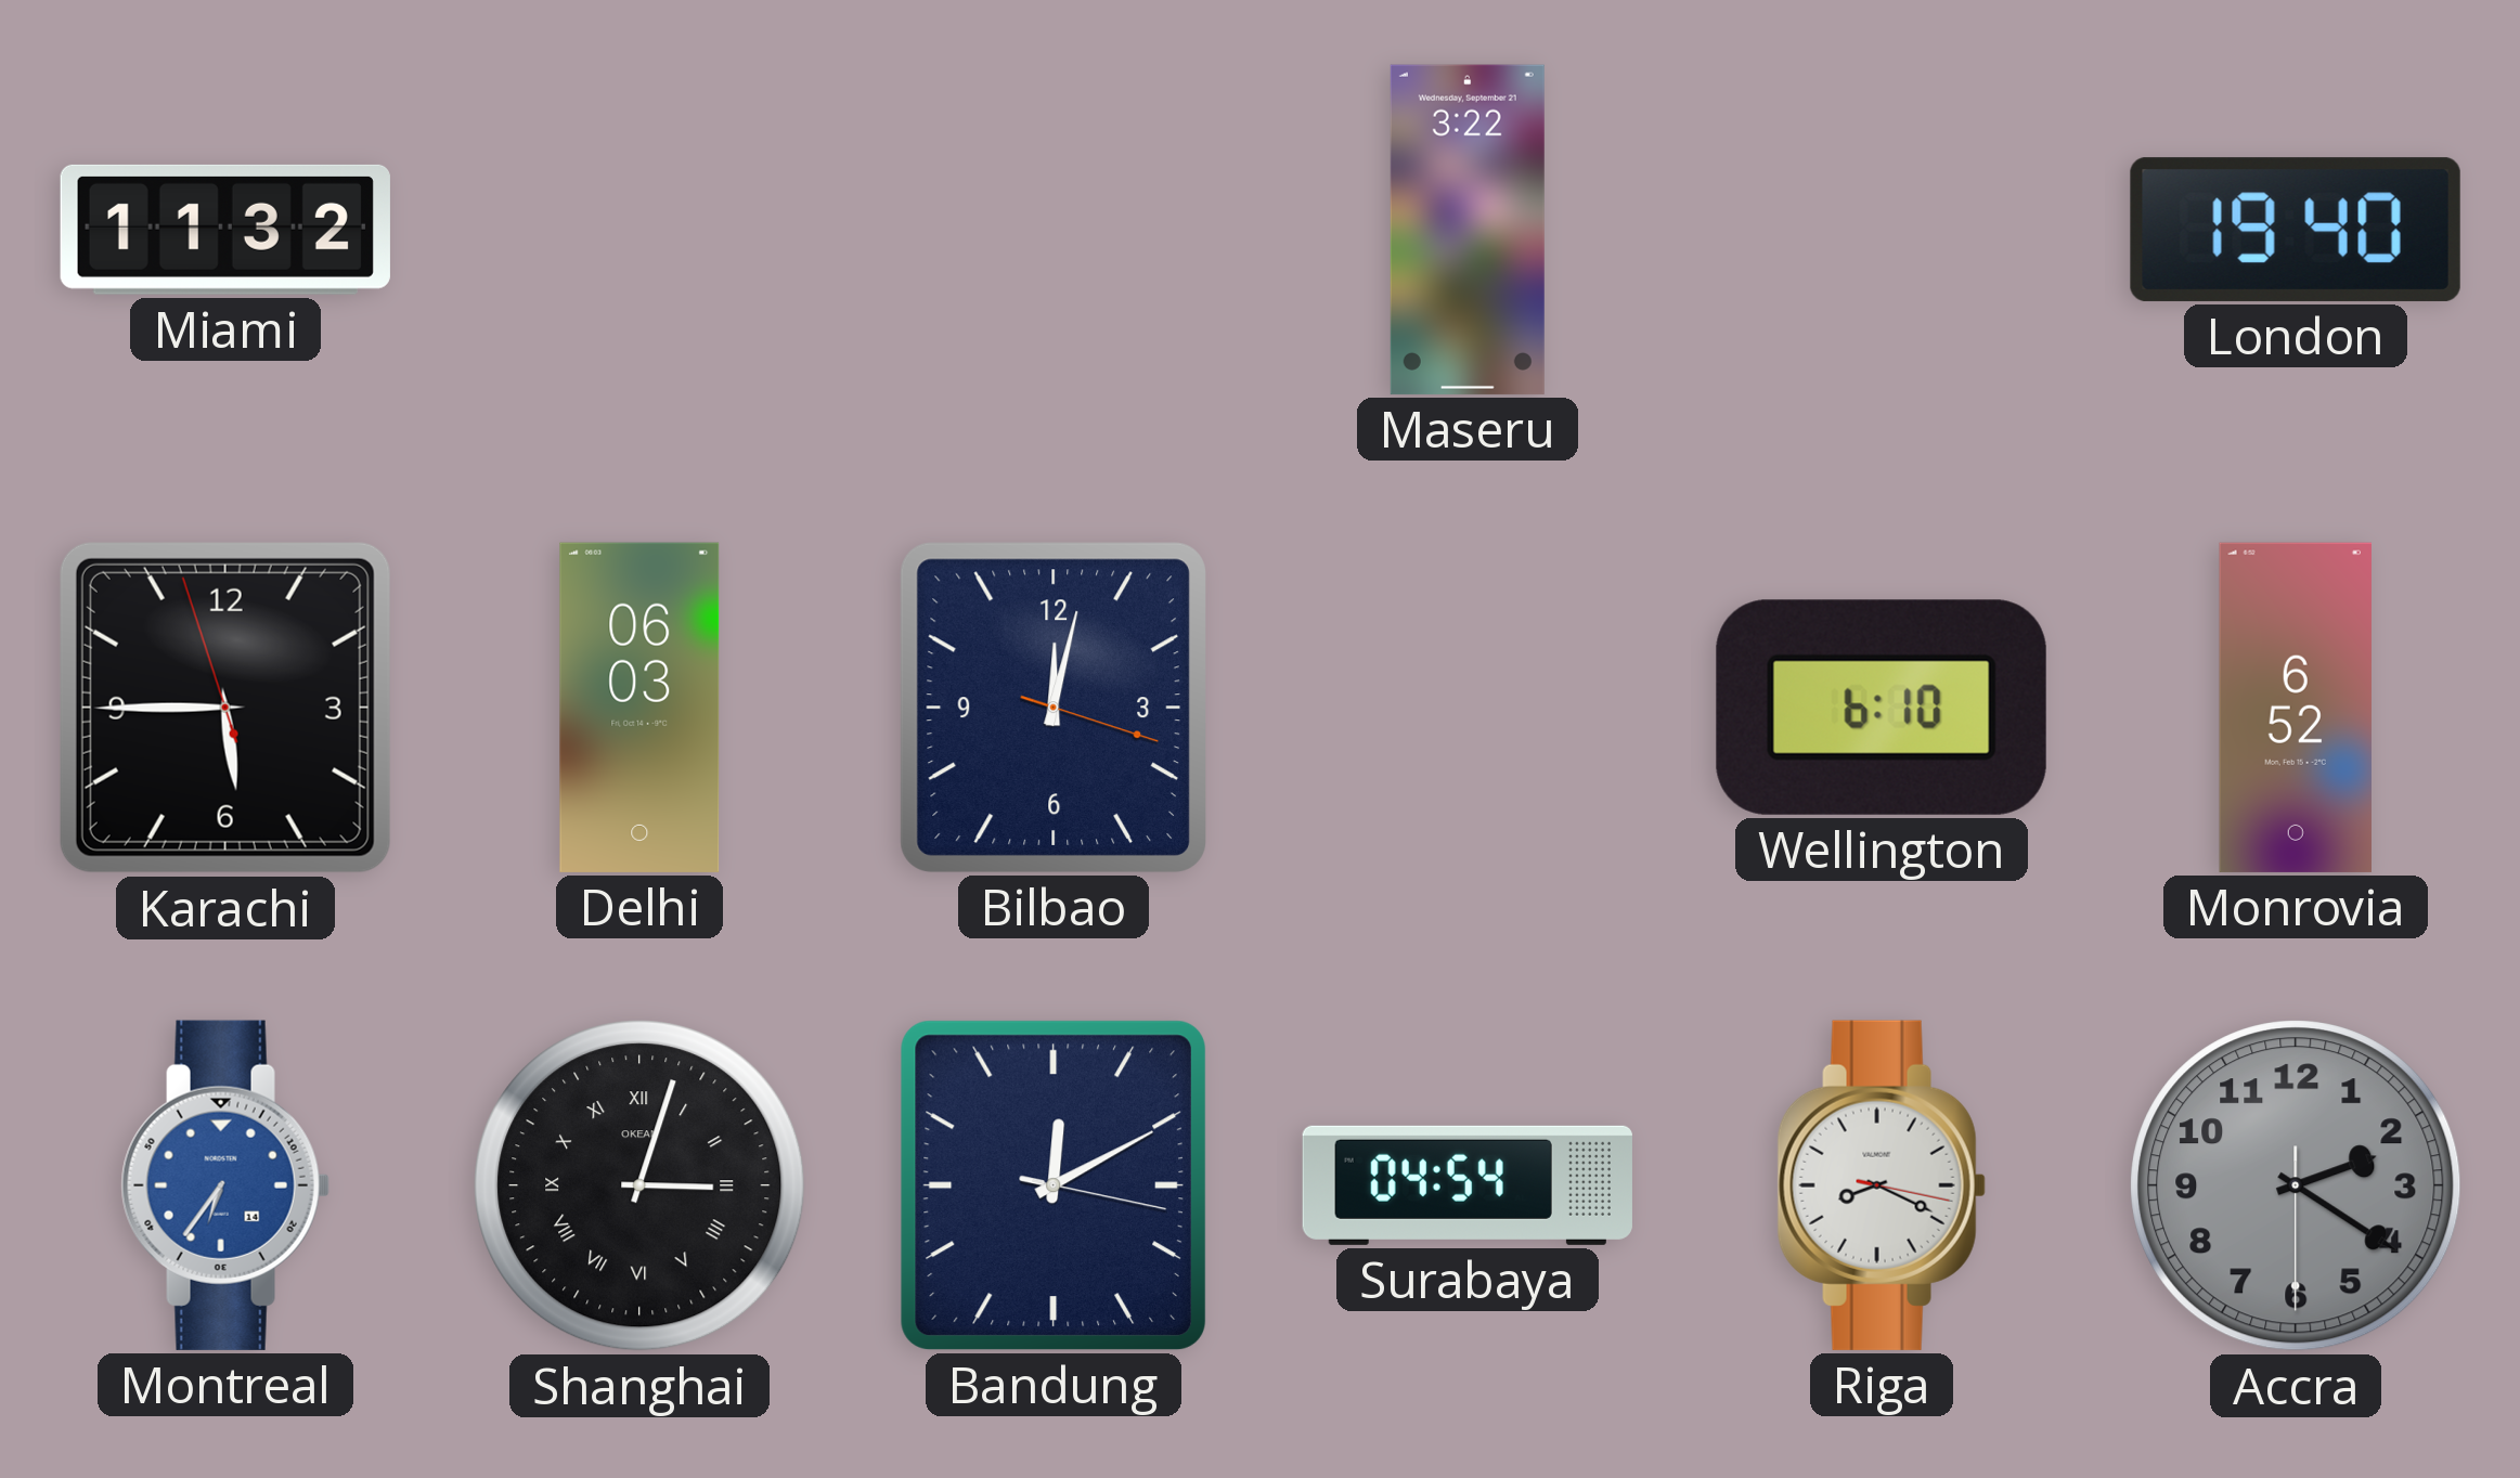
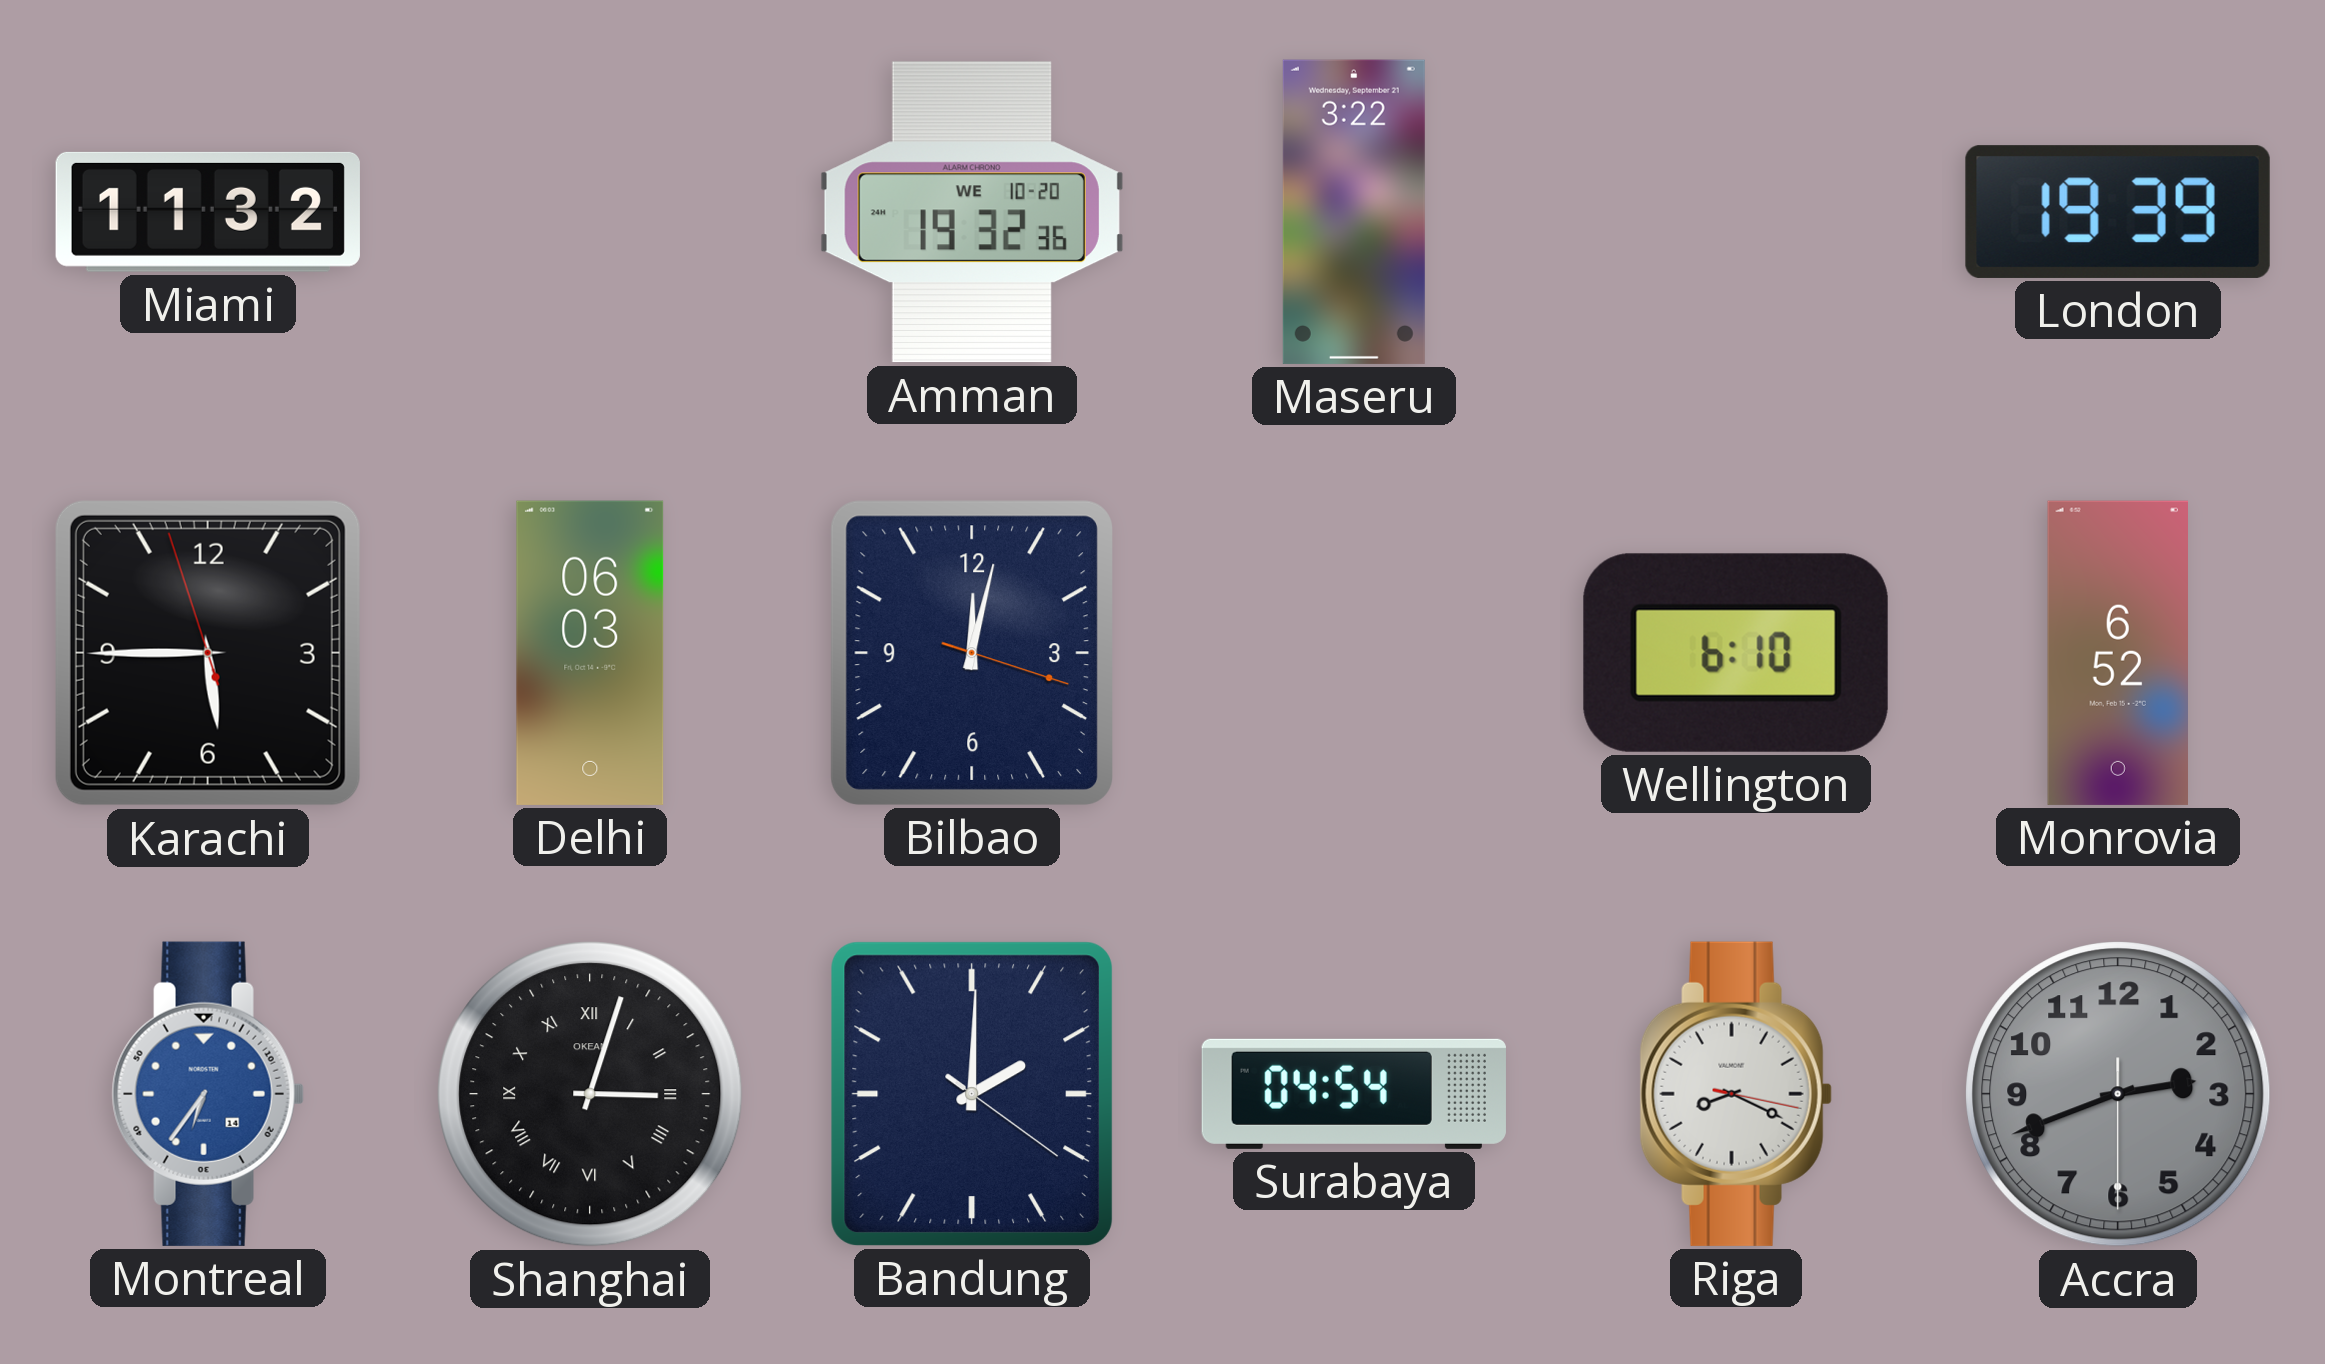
Amman: none -> 19:32
London: 19:40 -> 19:39
Bandung: 12:10 -> 2:00
Accra: 2:20 -> 2:41
